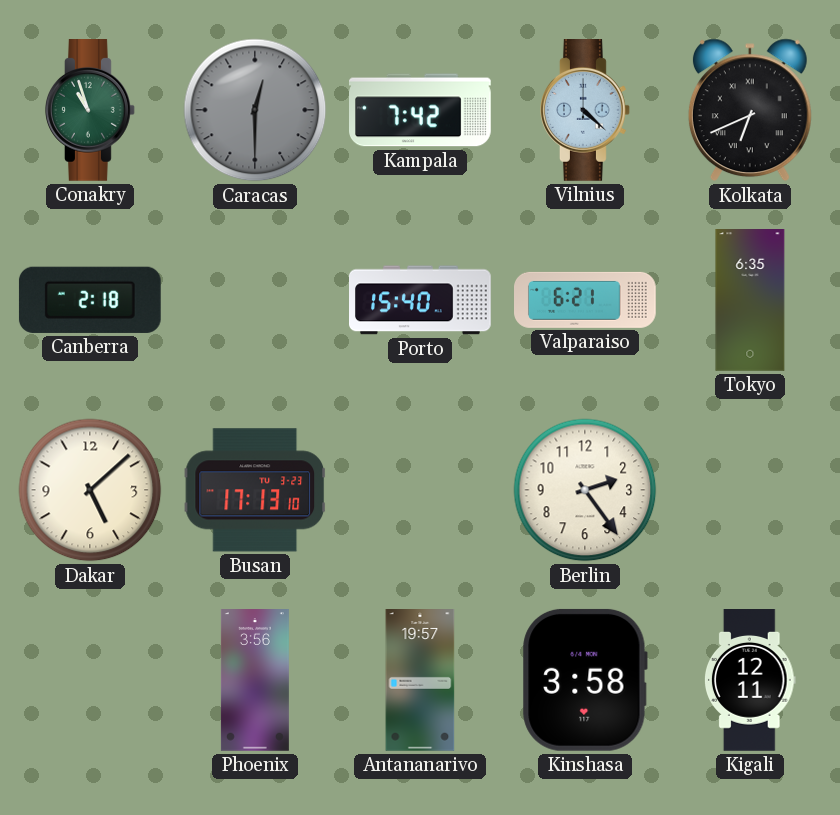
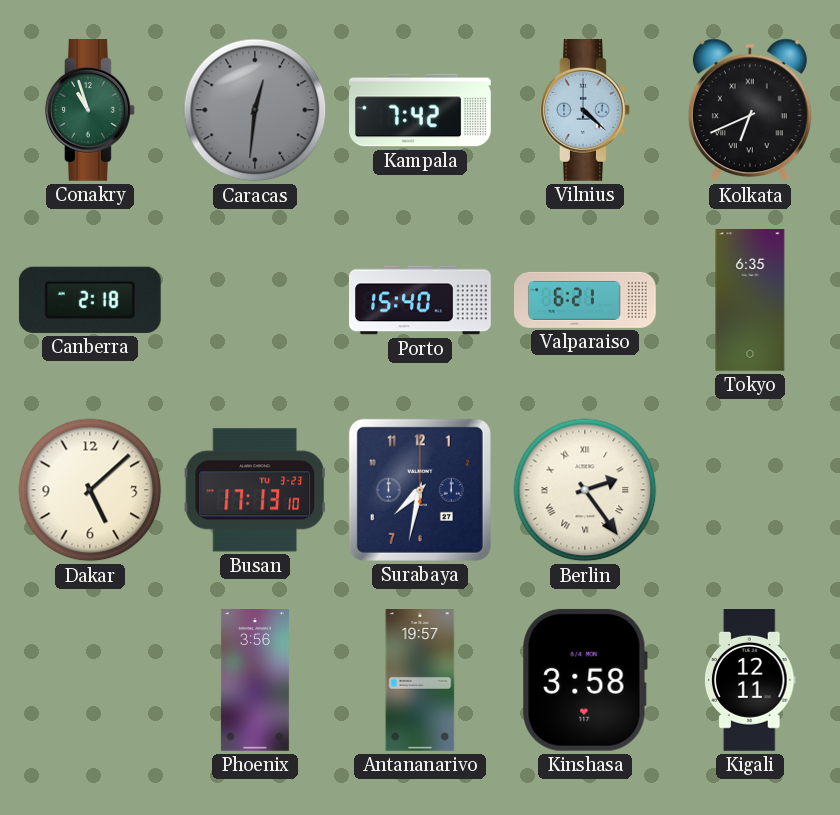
Caracas: 12:30 -> 12:31
Surabaya: none -> 7:32
Berlin numerals: Arabic -> Roman
